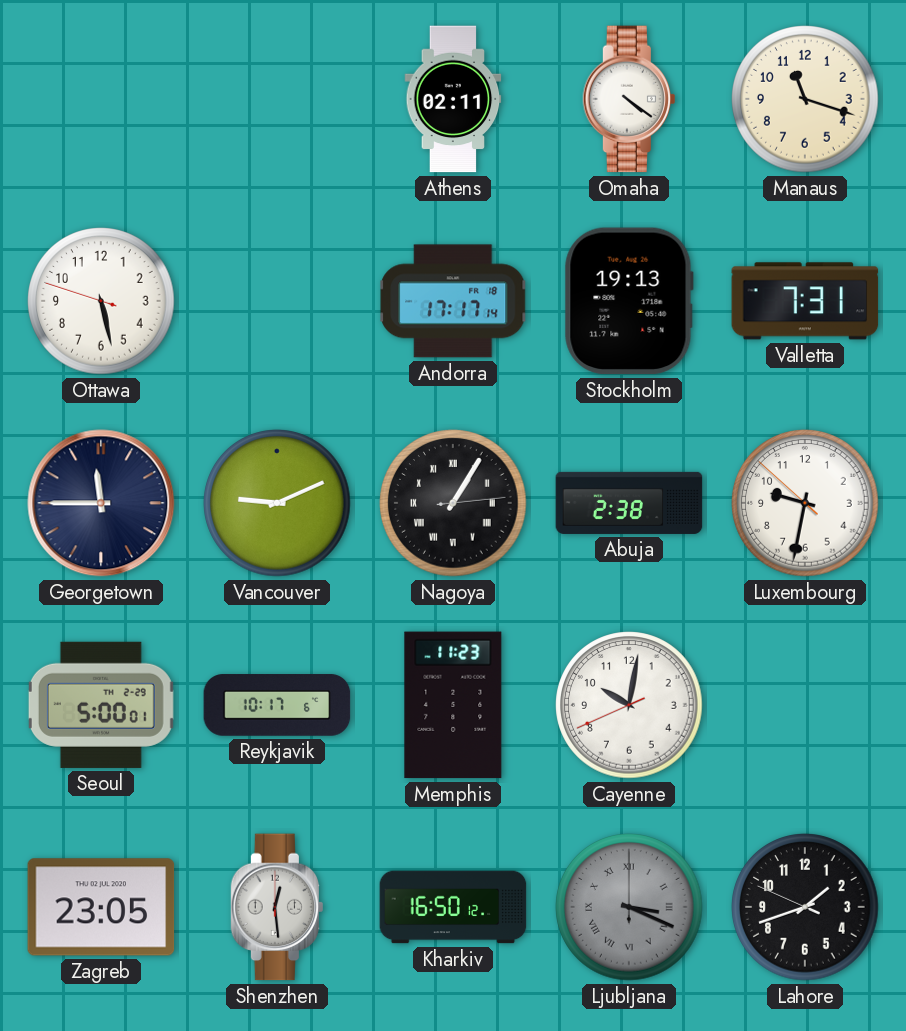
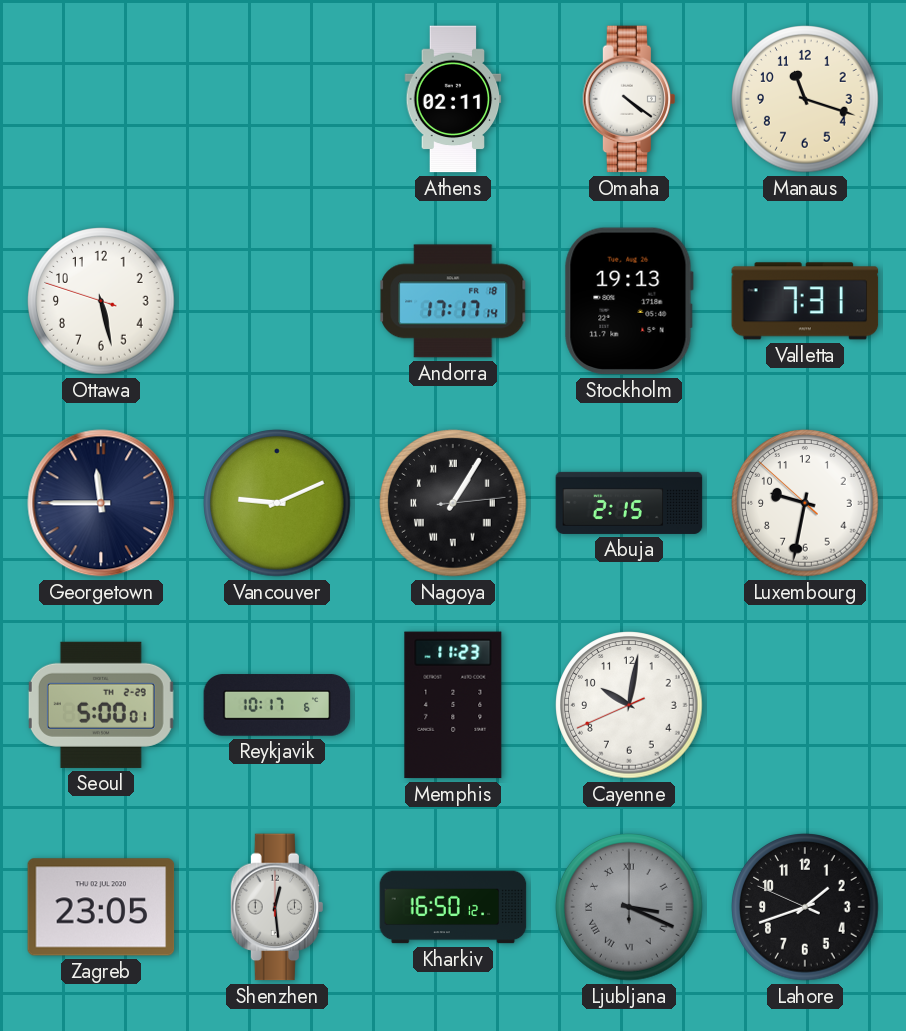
Abuja: 2:38 -> 2:15
